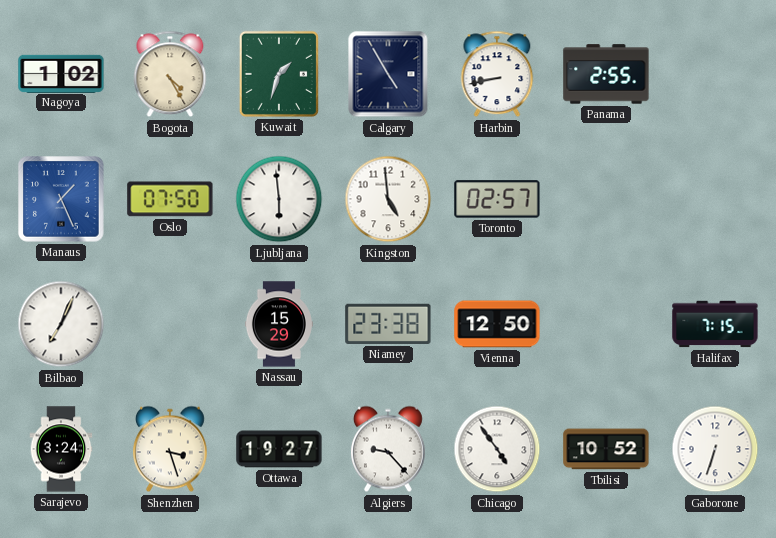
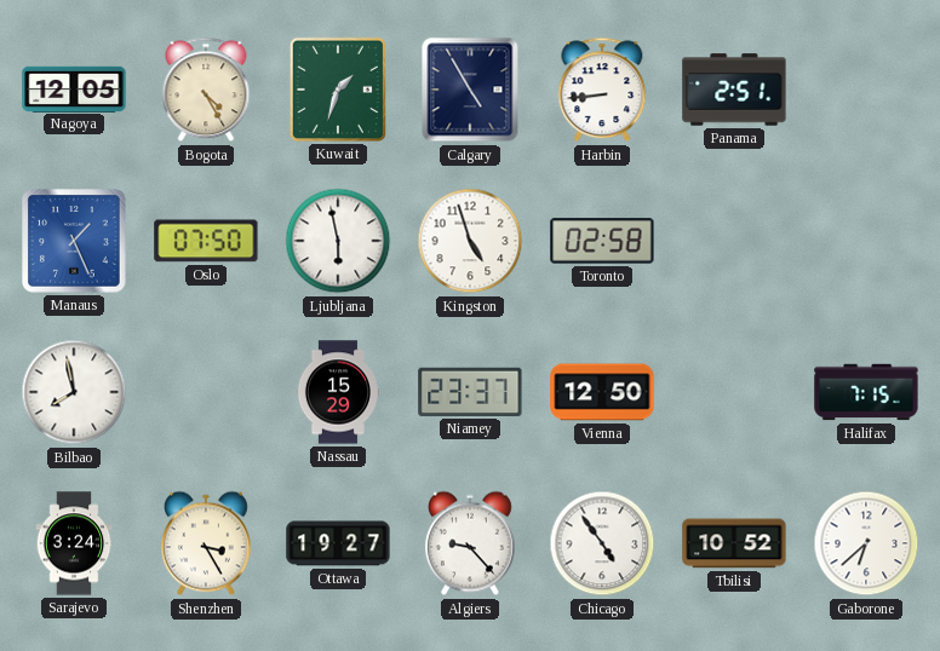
Nagoya: 1:02 -> 12:05
Harbin: 8:43 -> 8:44
Panama: 2:55 -> 2:51
Ljubljana: 5:59 -> 5:58
Kingston: 4:59 -> 4:57
Toronto: 02:57 -> 02:58
Bilbao: 7:04 -> 7:58
Niamey: 23:38 -> 23:37
Shenzhen: 3:27 -> 3:25
Gaborone: 6:33 -> 6:38
